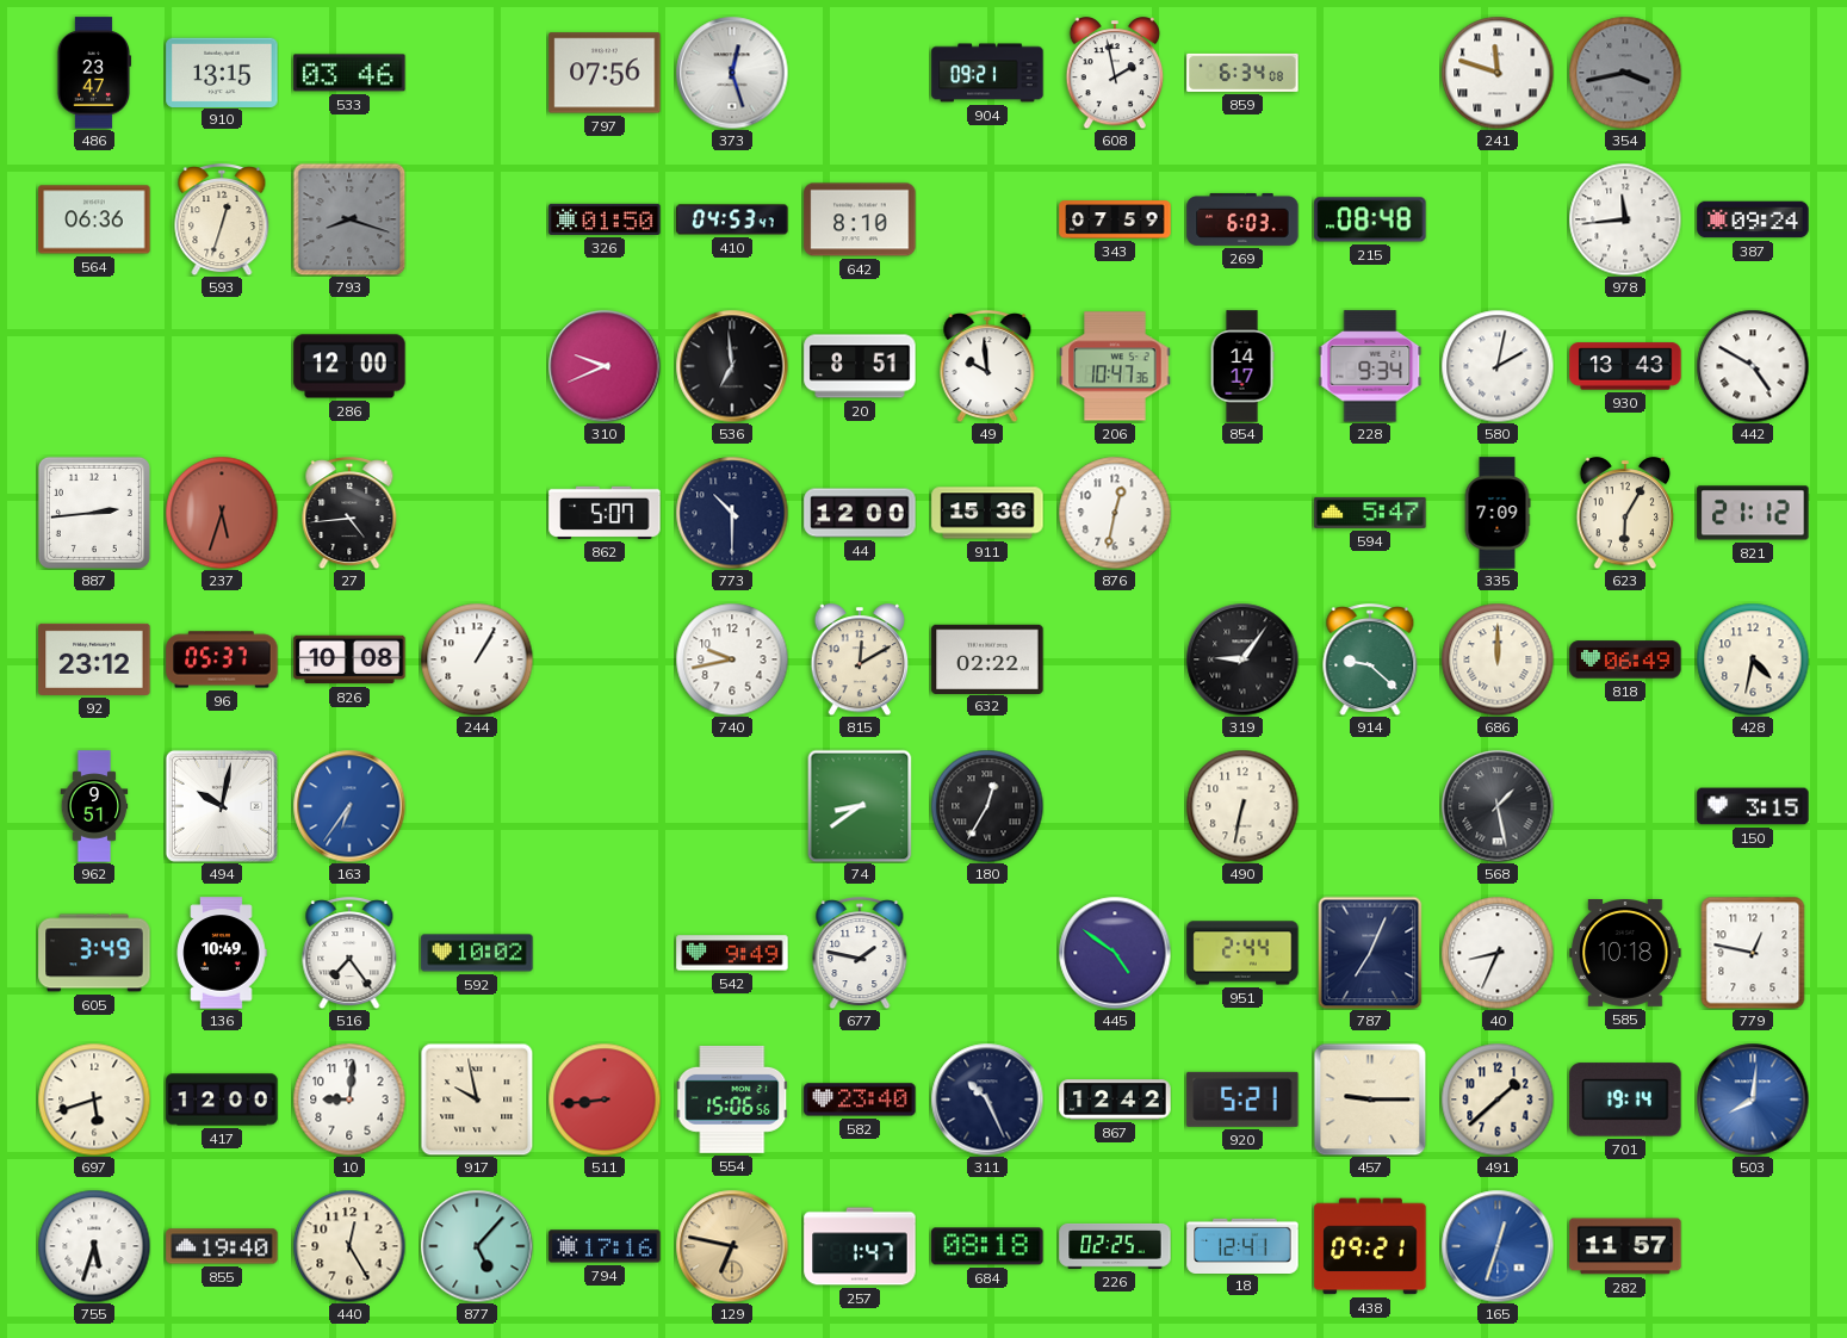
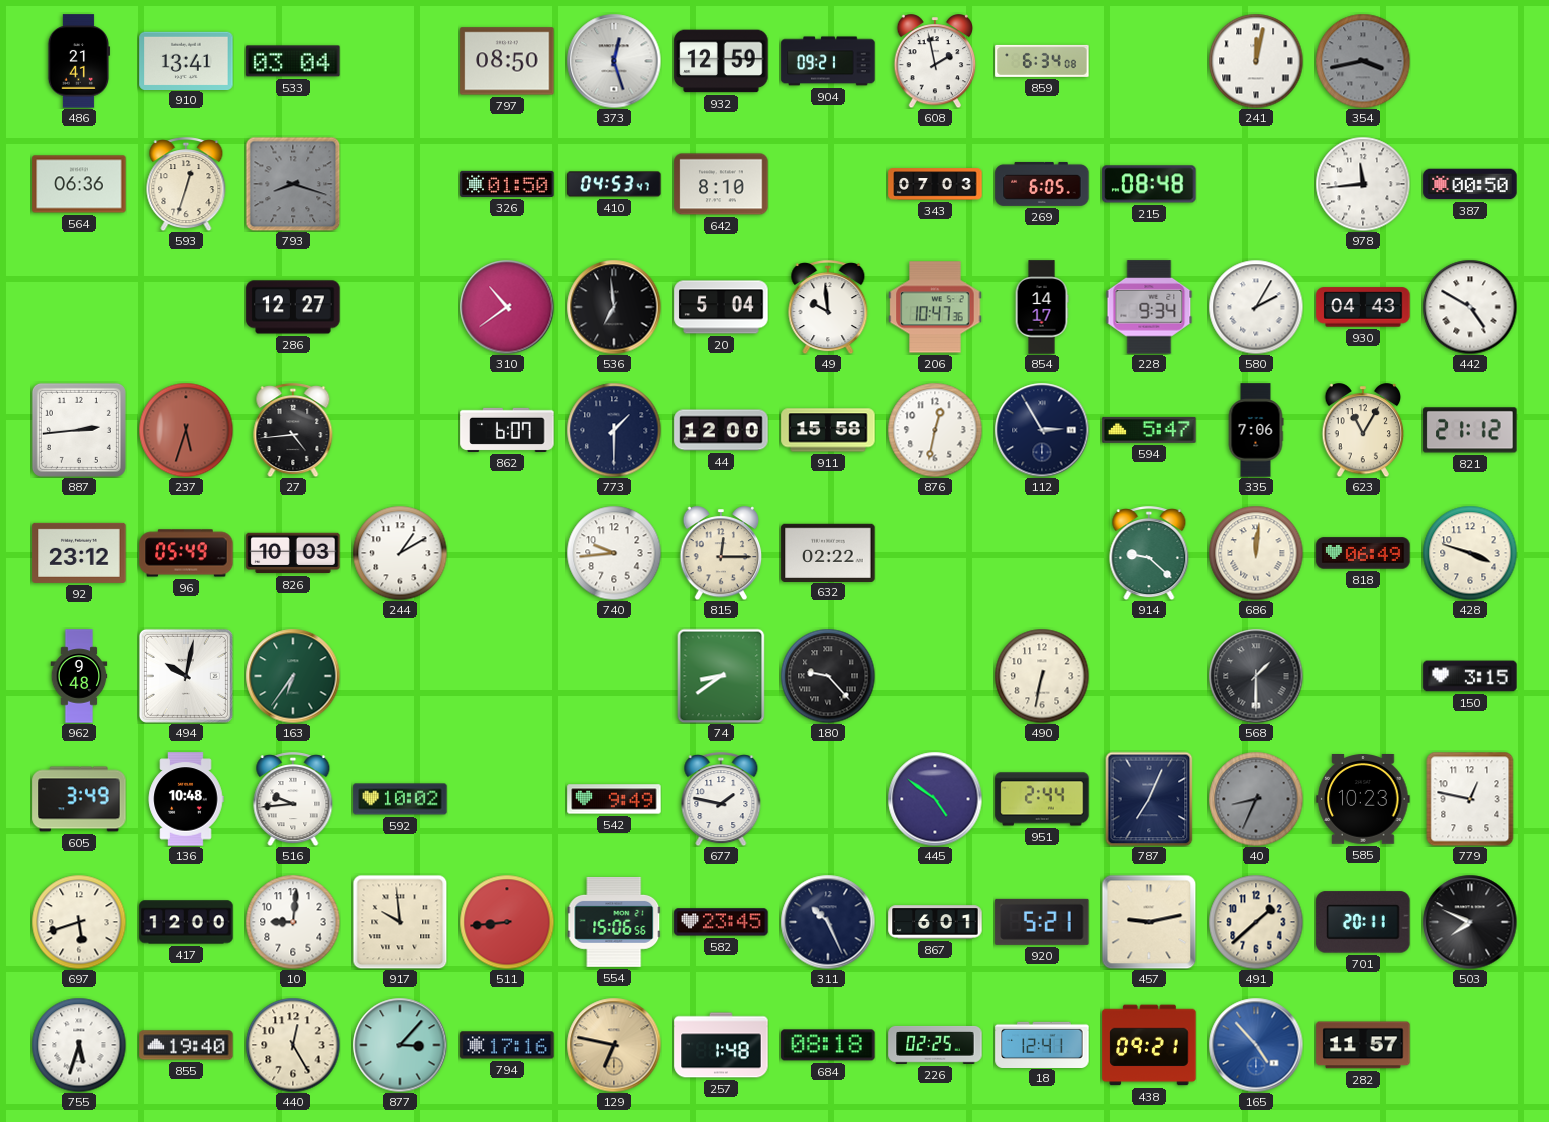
486: 23:47 -> 21:41
910: 13:15 -> 13:41
533: 03:46 -> 03:04
797: 07:56 -> 08:50
932: none -> 12:59
241: 11:48 -> 12:02
343: 07:59 -> 07:03
269: 6:03 -> 6:05
387: 09:24 -> 00:50
286: 12:00 -> 12:27
310: 9:41 -> 10:39
20: 8:51 -> 5:04
580: 2:02 -> 2:05
930: 13:43 -> 04:43
862: 5:07 -> 6:07
773: 10:30 -> 1:30
911: 15:36 -> 15:58
112: none -> 2:55
335: 7:09 -> 7:06
623: 6:05 -> 11:05
96: 05:37 -> 05:49
826: 10:08 -> 10:03
244: 1:05 -> 1:10
740: 9:43 -> 9:44
815: 12:10 -> 12:15
319: 9:06 -> none
686: 12:00 -> 12:01
428: 4:32 -> 3:48
962: 9:51 -> 9:48
163 dial: blue -> green
180: 12:35 -> 9:23
568: 1:28 -> 1:30
136: 10:49 -> 10:48
516: 7:24 -> 9:44
40 dial: white -> grey
585: 10:18 -> 10:23
917: 9:58 -> 9:59
582: 23:40 -> 23:45
867: 12:42 -> 6:01
457: 9:15 -> 9:13
701: 19:14 -> 20:11
503: 8:01 -> 7:49
503 dial: blue -> black
877: 5:07 -> 3:07
257: 1:47 -> 1:48
165: 12:33 -> 4:53
